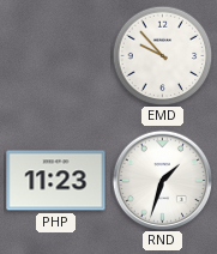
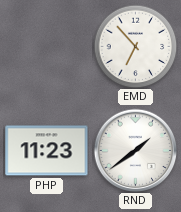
EMD: 9:53 -> 6:53
RND: 1:33 -> 1:39
